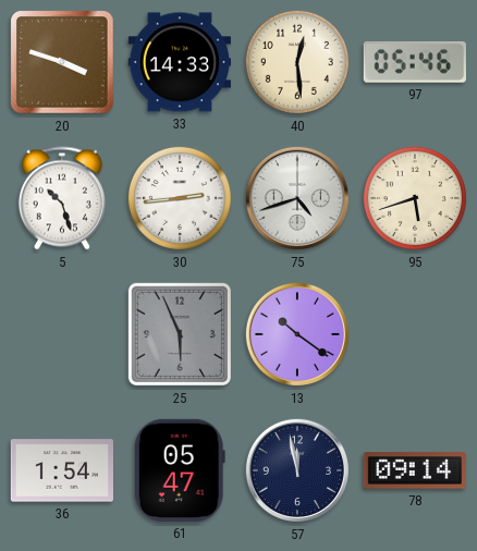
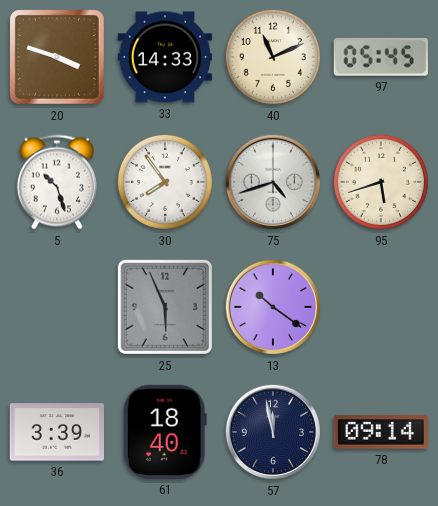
40: 12:29 -> 11:11
97: 05:46 -> 05:45
30: 2:44 -> 7:54
36: 1:54 -> 3:39
61: 05:47 -> 18:40
